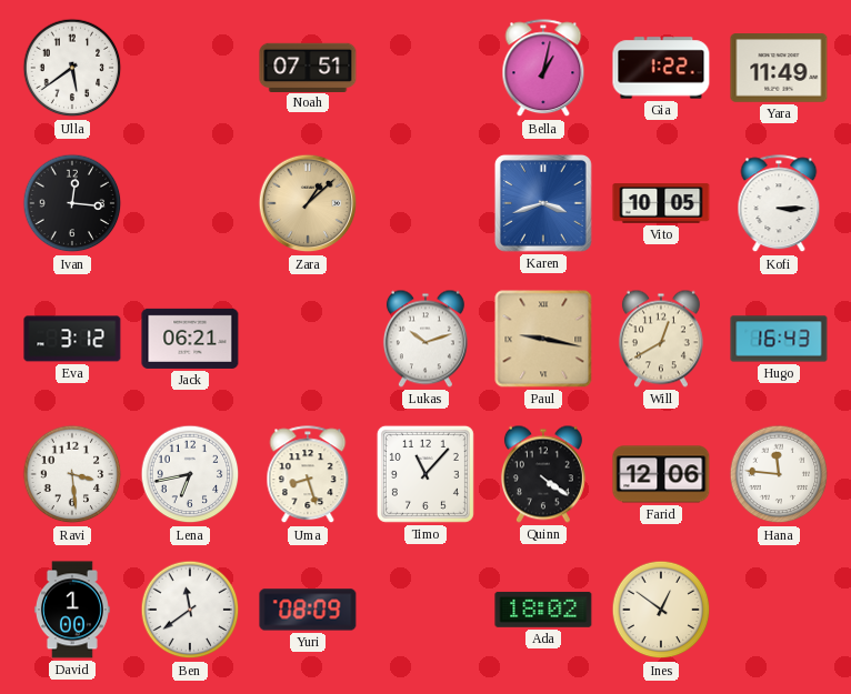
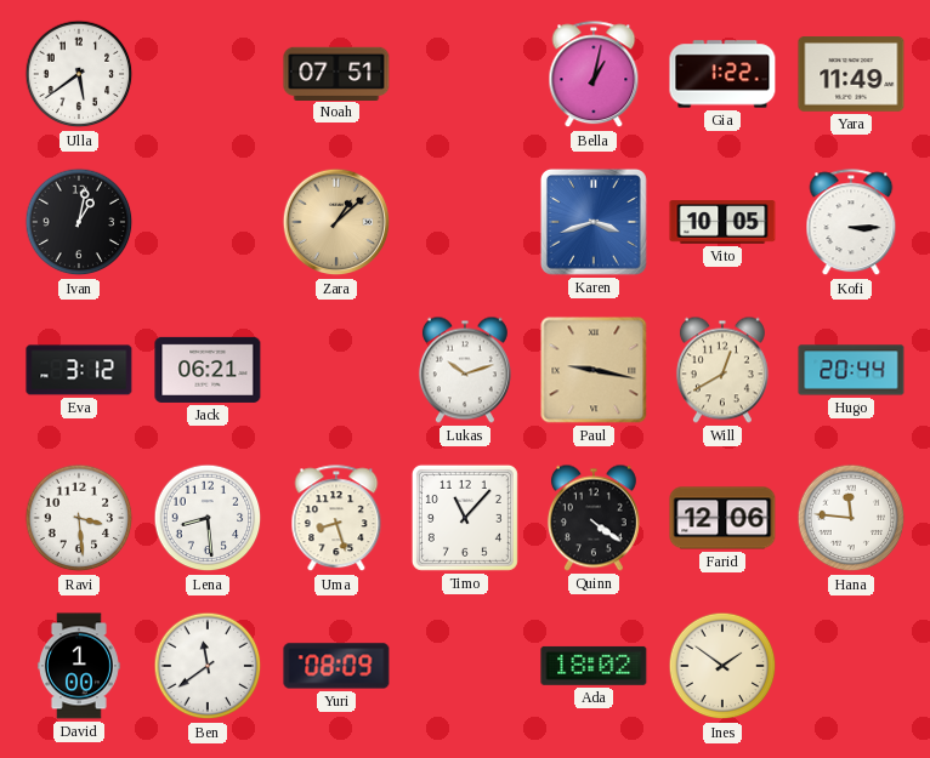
Ivan: 12:16 -> 1:02
Hugo: 16:43 -> 20:44
Lena: 6:43 -> 8:29
Ines: 12:51 -> 1:51
